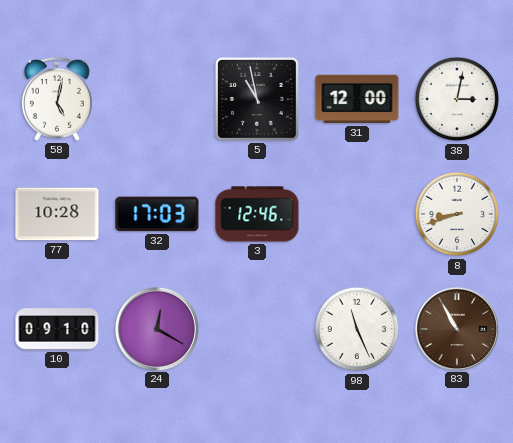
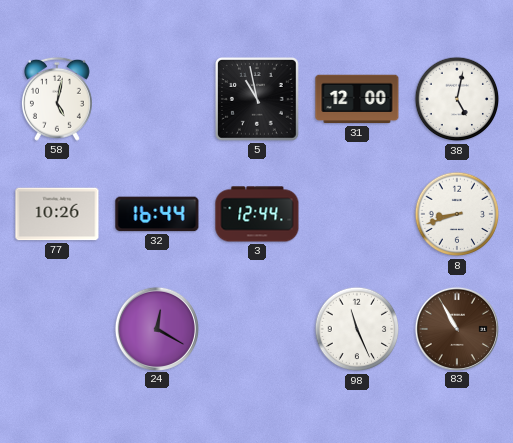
38: 3:02 -> 5:02
77: 10:28 -> 10:26
32: 17:03 -> 16:44
3: 12:46 -> 12:44
10: 09:10 -> none
